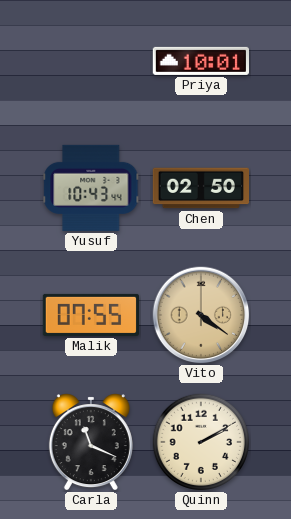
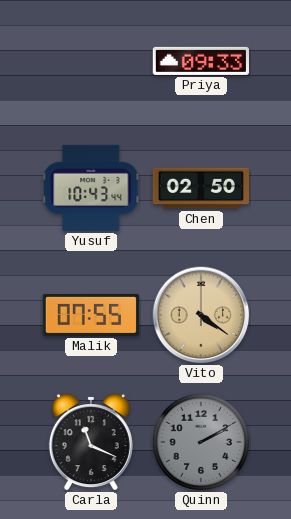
Priya: 10:01 -> 09:33
Quinn dial: cream -> grey
